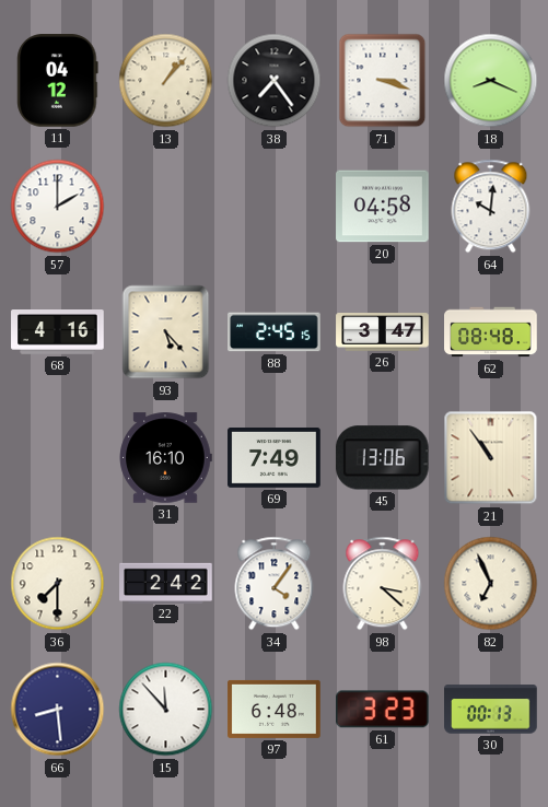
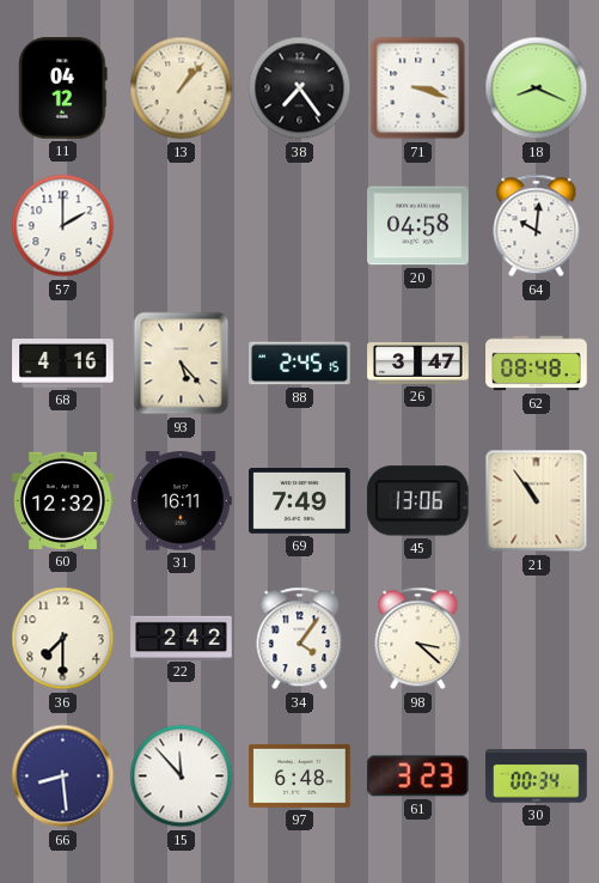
60: none -> 12:32
31: 16:10 -> 16:11
82: 6:56 -> none
30: 00:13 -> 00:34
